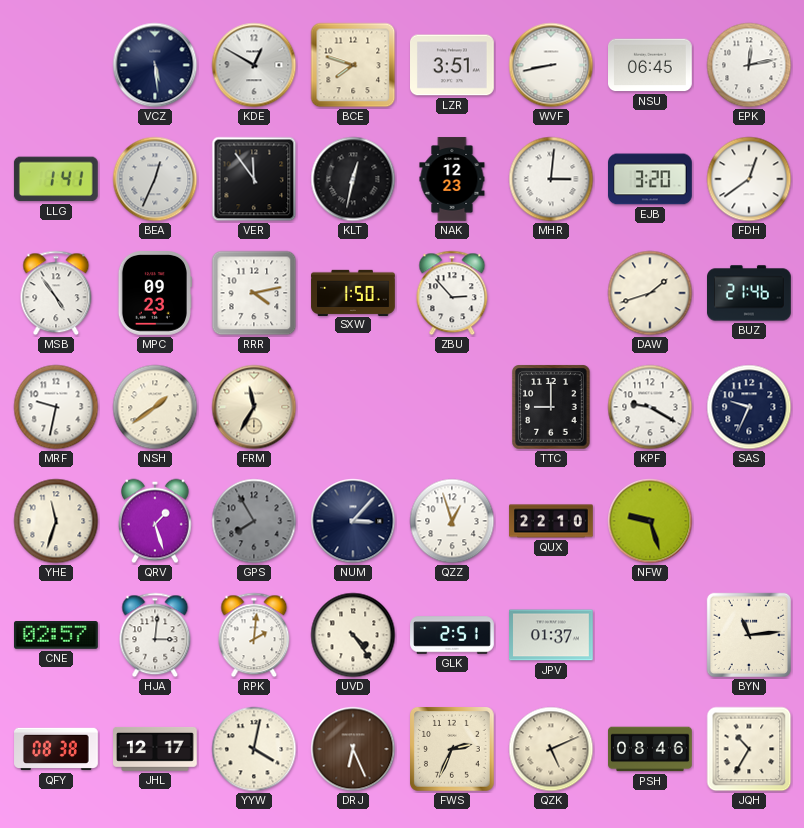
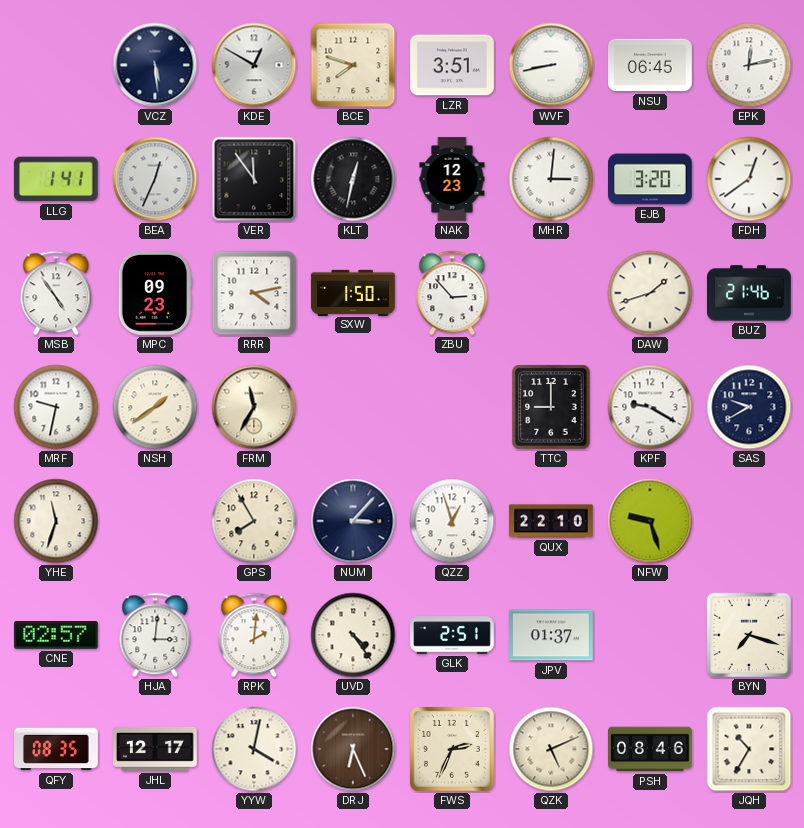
SAS: 9:34 -> 9:40
QRV: 1:27 -> none
GPS dial: grey -> cream
BYN: 11:14 -> 7:18
QFY: 08:38 -> 08:35
